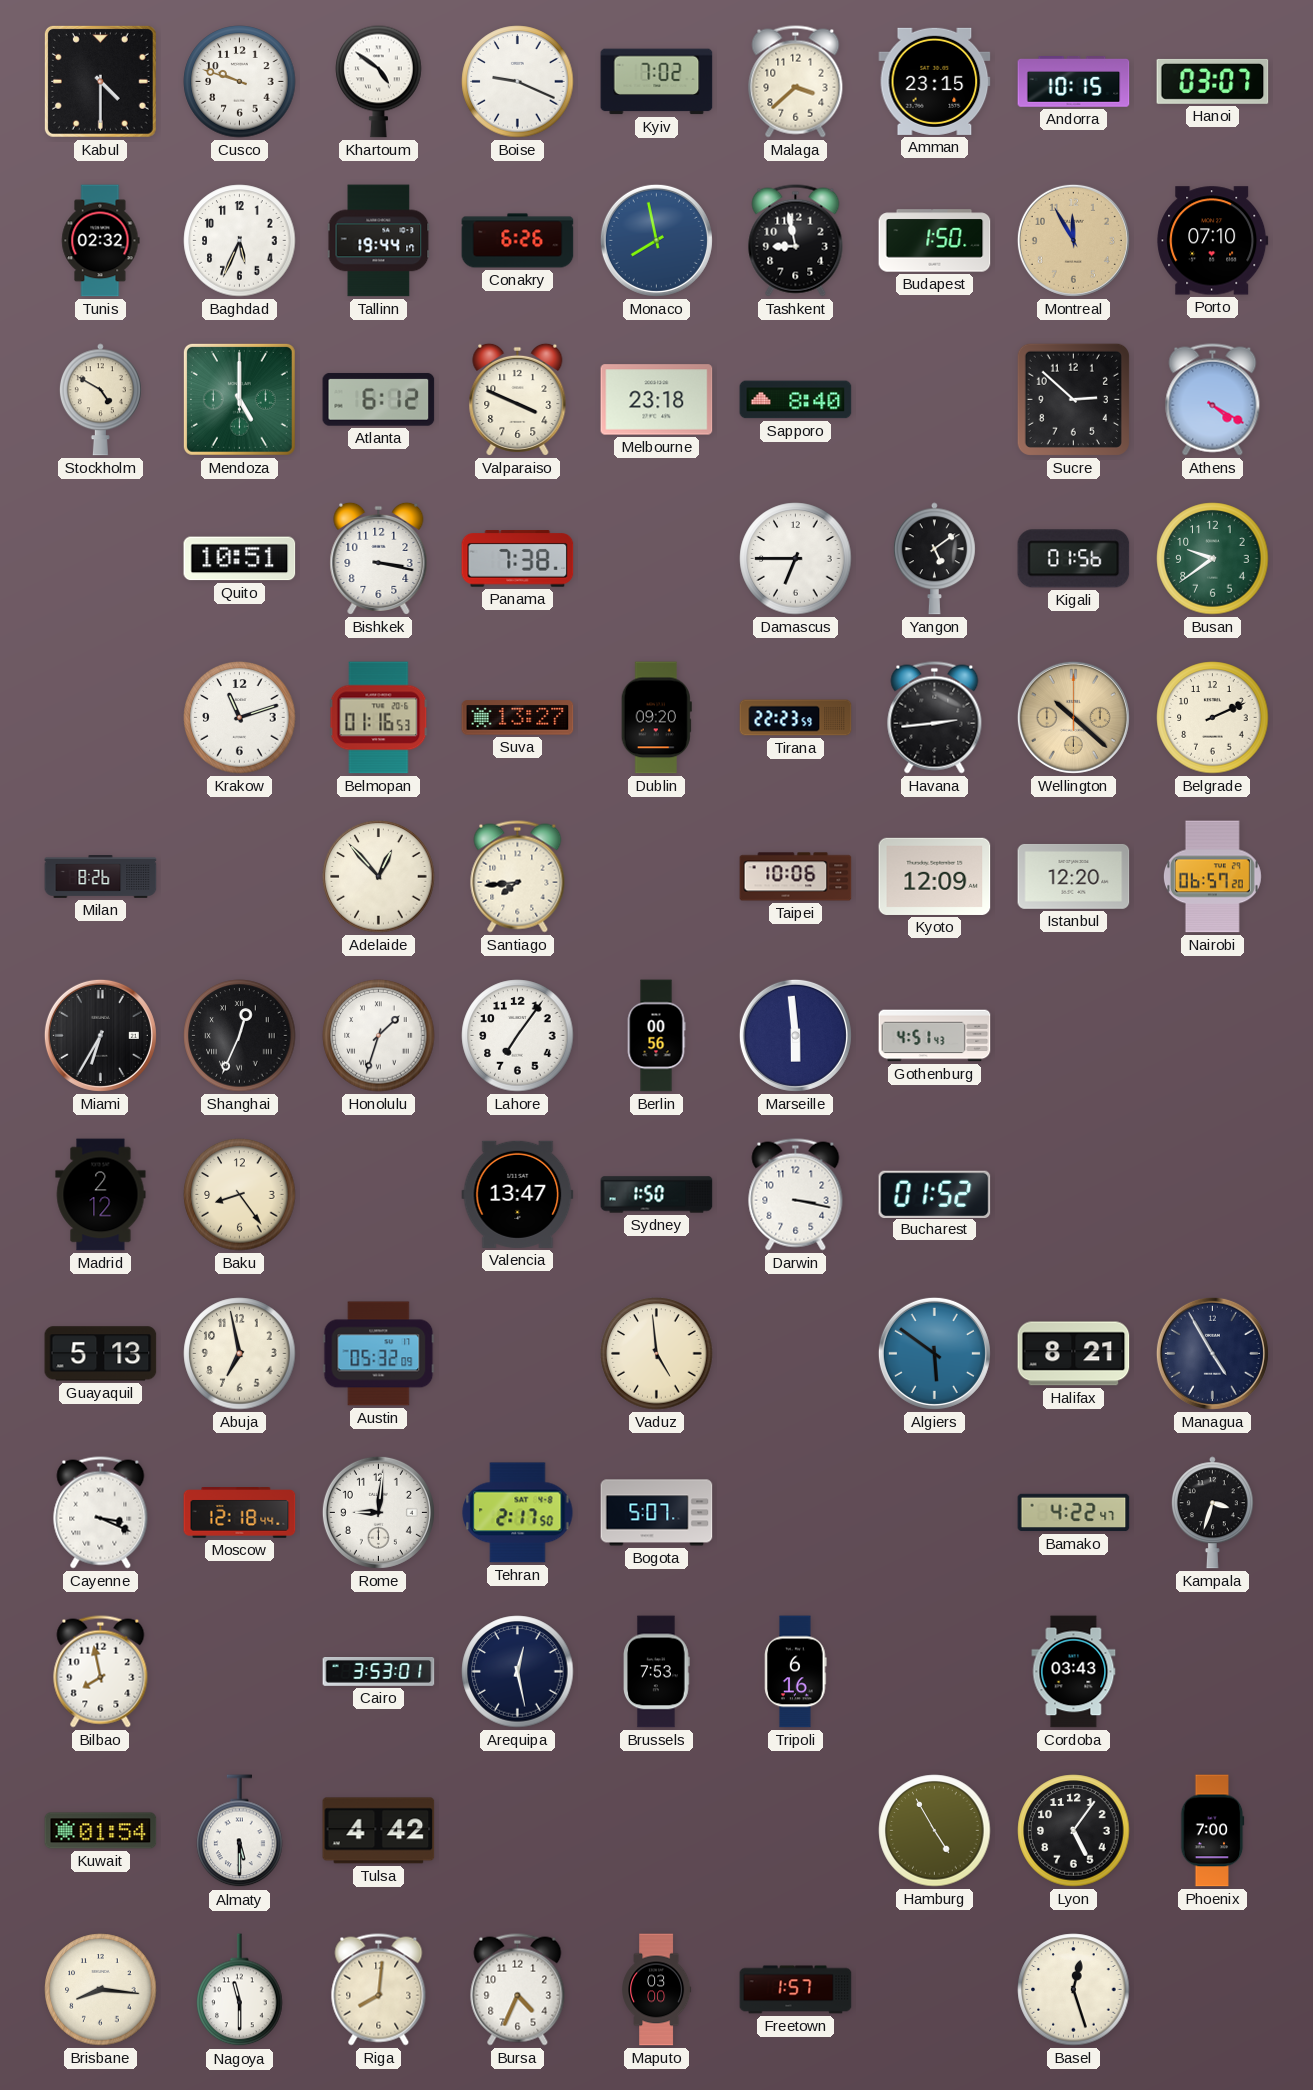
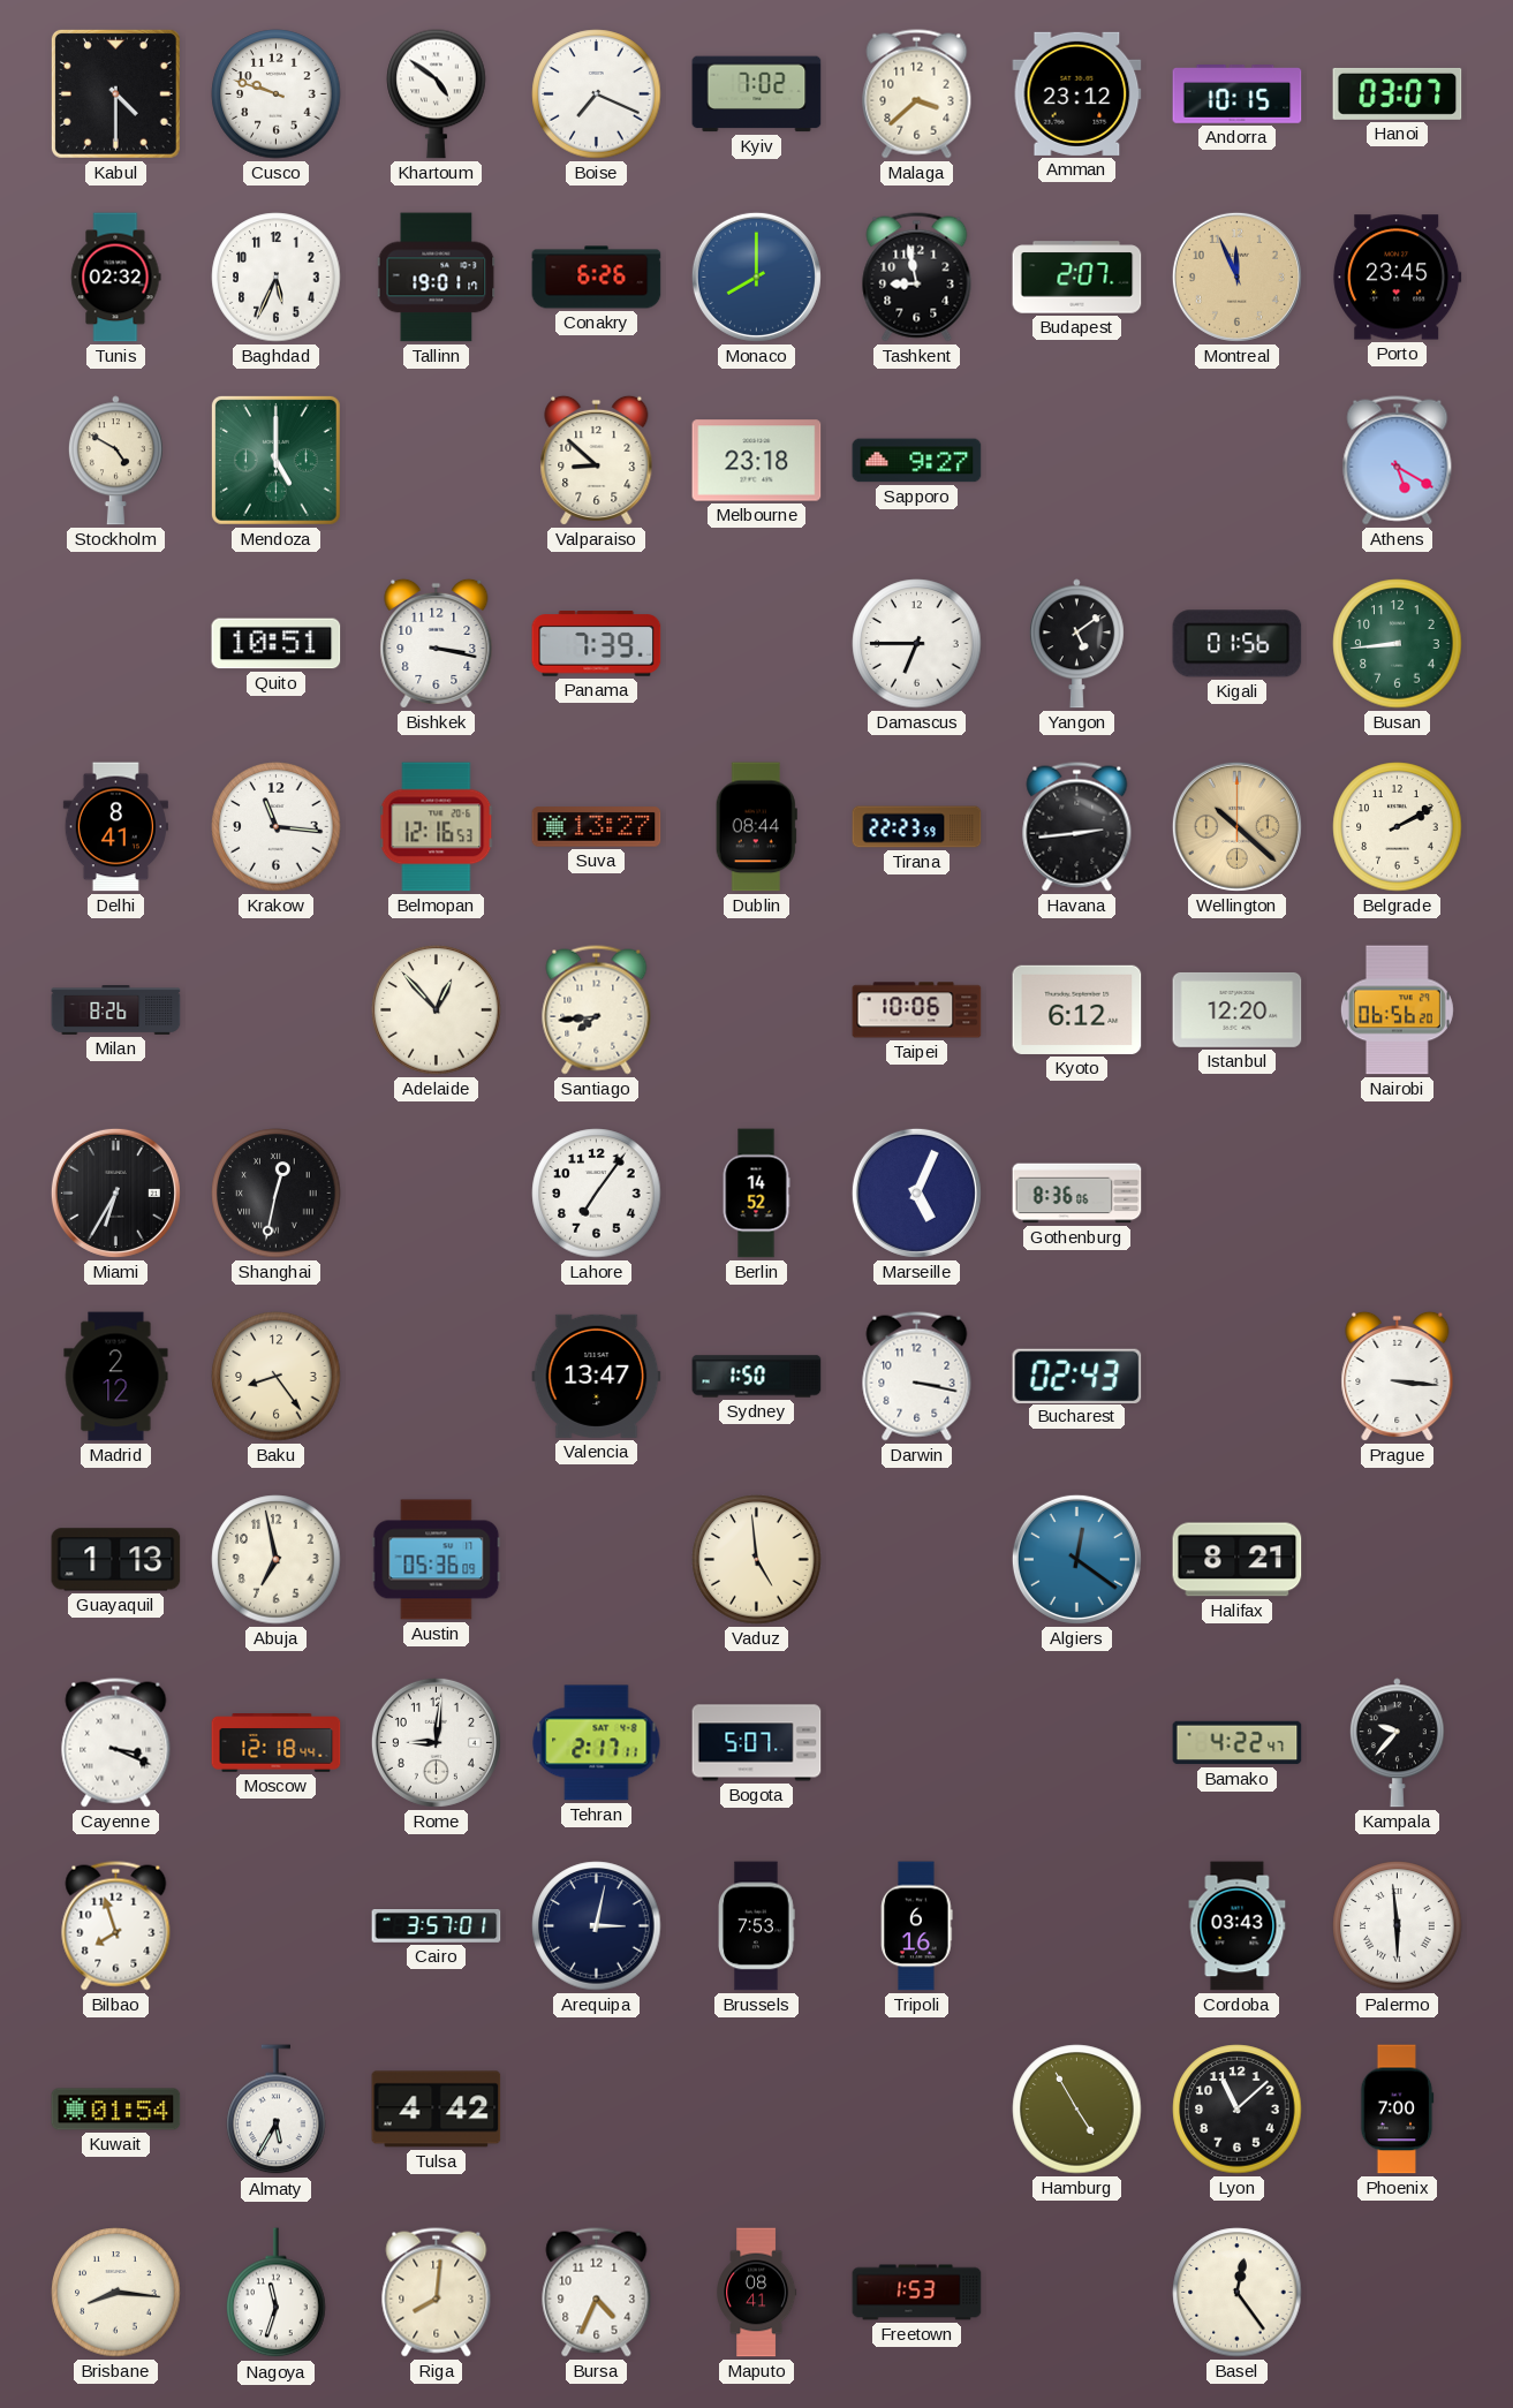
Boise: 9:19 -> 7:19
Amman: 23:15 -> 23:12
Tallinn: 19:44 -> 19:01
Monaco: 7:58 -> 8:00
Budapest: 1:50 -> 2:07
Montreal: 11:55 -> 11:56
Porto: 07:10 -> 23:45
Atlanta: 6:12 -> none
Valparaiso: 3:49 -> 8:52
Sapporo: 8:40 -> 9:27
Sucre: 2:52 -> none
Athens: 4:20 -> 5:20
Panama: 7:38 -> 7:39
Busan: 9:39 -> 8:44
Delhi: none -> 8:41
Krakow: 11:12 -> 11:16
Belmopan: 01:16 -> 12:16
Dublin: 09:20 -> 08:44
Belgrade: 2:11 -> 2:10
Kyoto: 12:09 -> 6:12
Nairobi: 06:57 -> 06:56
Shanghai: 12:34 -> 12:32
Honolulu: 1:33 -> none
Berlin: 00:56 -> 14:52
Marseille: 5:59 -> 5:04
Gothenburg: 4:51 -> 8:36
Bucharest: 01:52 -> 02:43
Prague: none -> 3:16
Guayaquil: 5:13 -> 1:13
Austin: 05:32 -> 05:36
Algiers: 5:51 -> 12:21
Managua: 4:55 -> none
Tehran: 2:17:50 -> 2:17:11
Kampala: 3:33 -> 9:37
Bilbao: 7:58 -> 7:57
Cairo: 3:53 -> 3:57
Arequipa: 12:28 -> 3:02
Palermo: none -> 5:59
Almaty: 5:30 -> 5:35
Lyon: 5:06 -> 11:08
Nagoya: 11:30 -> 11:33
Maputo: 03:00 -> 08:41
Freetown: 1:57 -> 1:53
Basel: 12:27 -> 12:24
